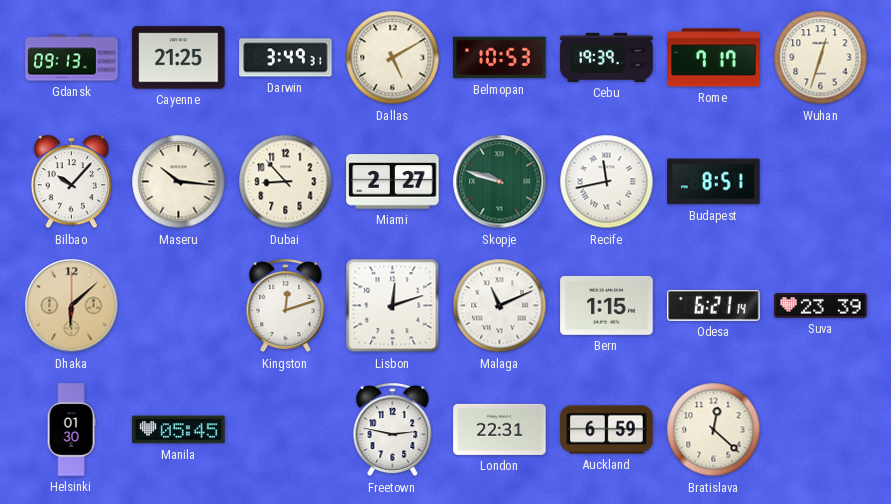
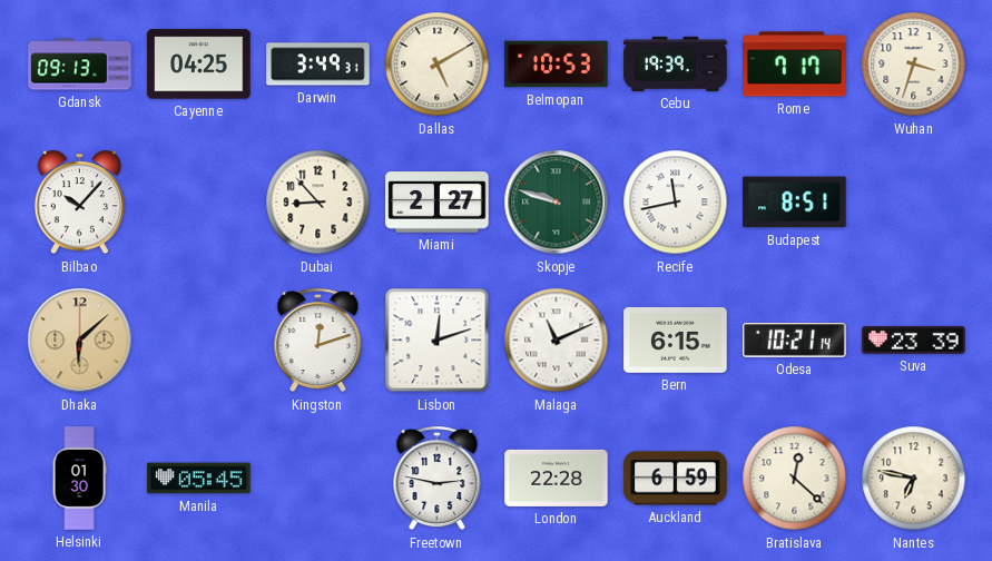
Cayenne: 21:25 -> 04:25
Wuhan: 12:33 -> 3:33
Maseru: 10:16 -> none
Bern: 1:15 -> 6:15
Odesa: 6:21 -> 10:21
London: 22:31 -> 22:28
Nantes: none -> 6:47
